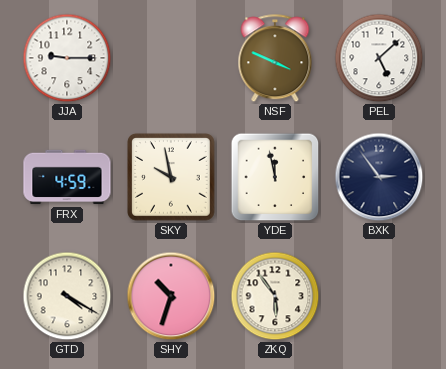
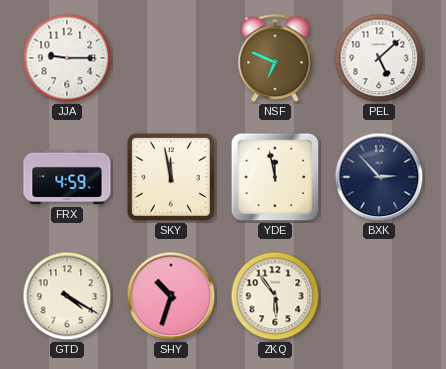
NSF: 3:49 -> 6:49
SKY: 9:58 -> 11:58
BXK: 2:54 -> 2:53
